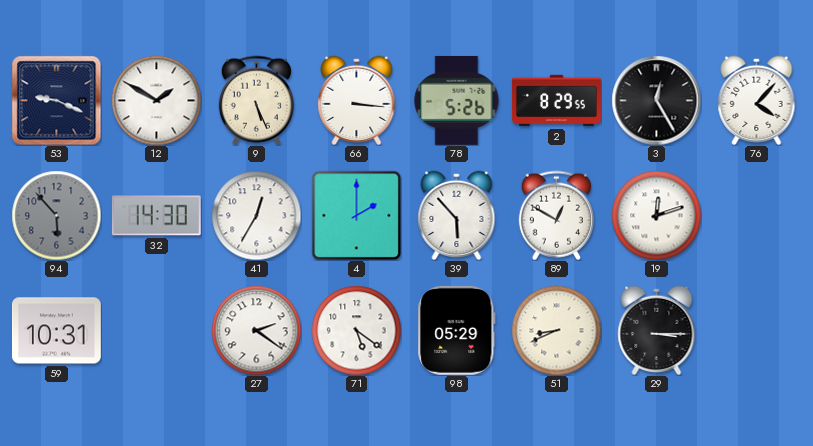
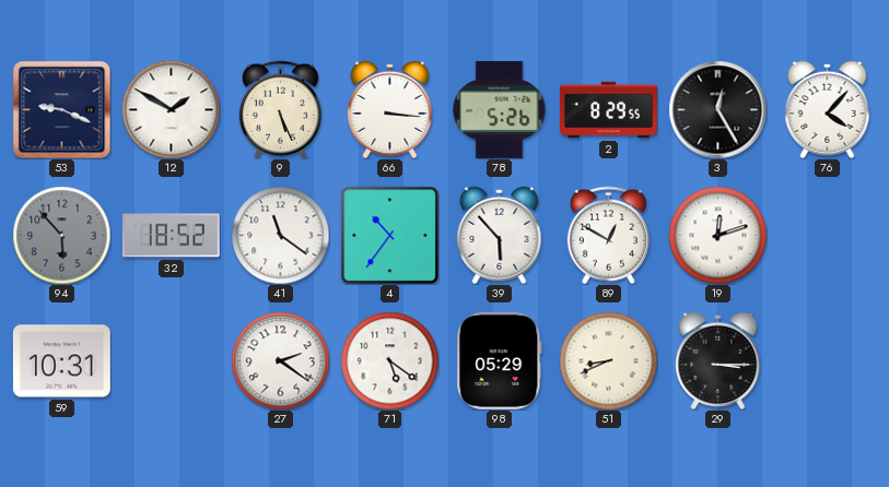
32: 14:30 -> 18:52
41: 12:35 -> 11:21
4: 2:00 -> 10:36
